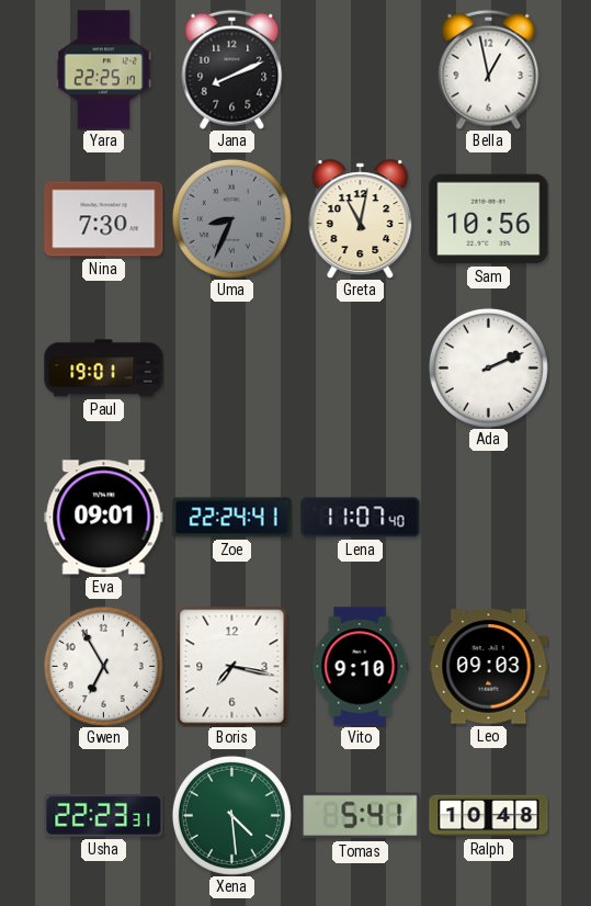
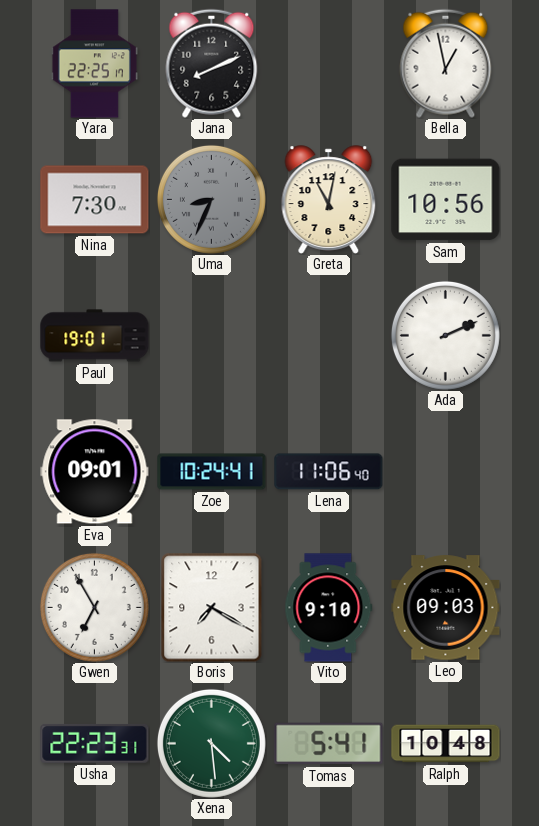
Zoe: 22:24 -> 10:24
Lena: 11:07 -> 11:06
Boris: 7:17 -> 7:20
